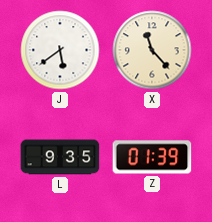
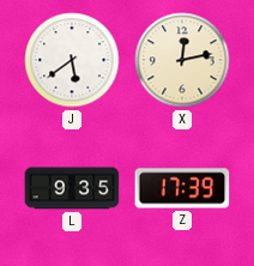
X: 11:23 -> 12:13
Z: 01:39 -> 17:39
